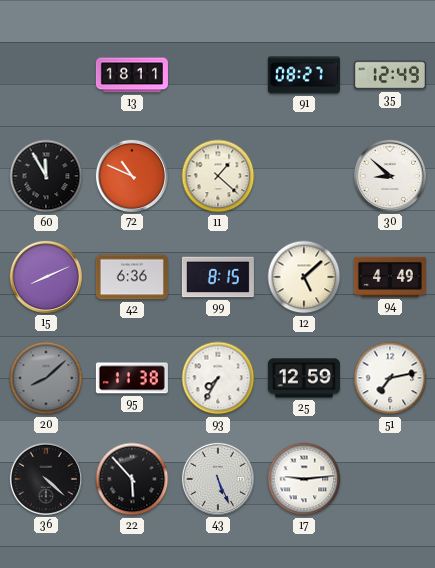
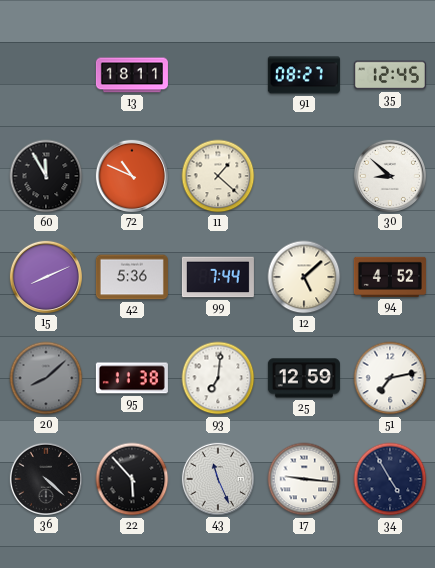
35: 12:49 -> 12:45
42: 6:36 -> 5:36
99: 8:15 -> 7:44
94: 4:49 -> 4:52
93: 7:35 -> 7:01
43: 5:26 -> 11:26
17: 9:14 -> 9:16
34: none -> 4:55
